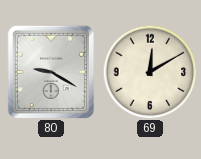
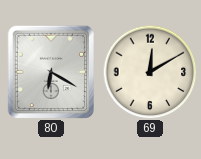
80: 9:20 -> 6:20
